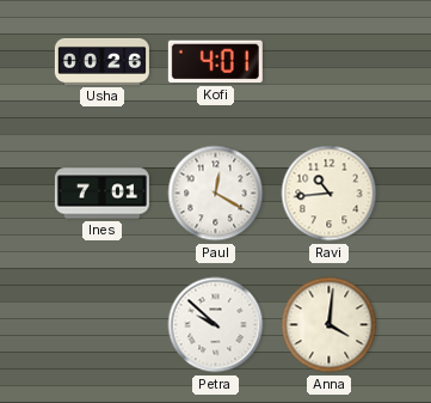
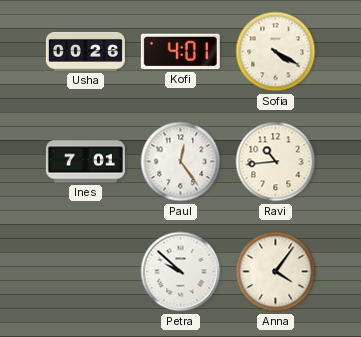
Sofia: none -> 4:20
Paul: 12:20 -> 12:24
Anna: 4:01 -> 4:06
